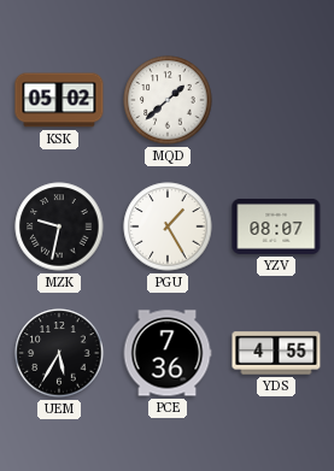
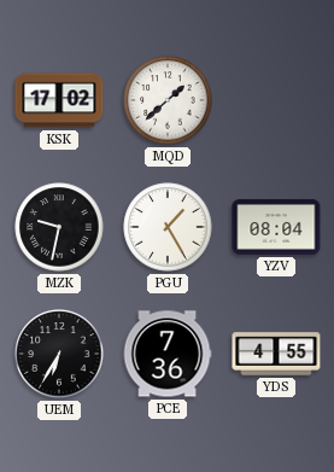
KSK: 05:02 -> 17:02
YZV: 08:07 -> 08:04
UEM: 5:35 -> 6:35
